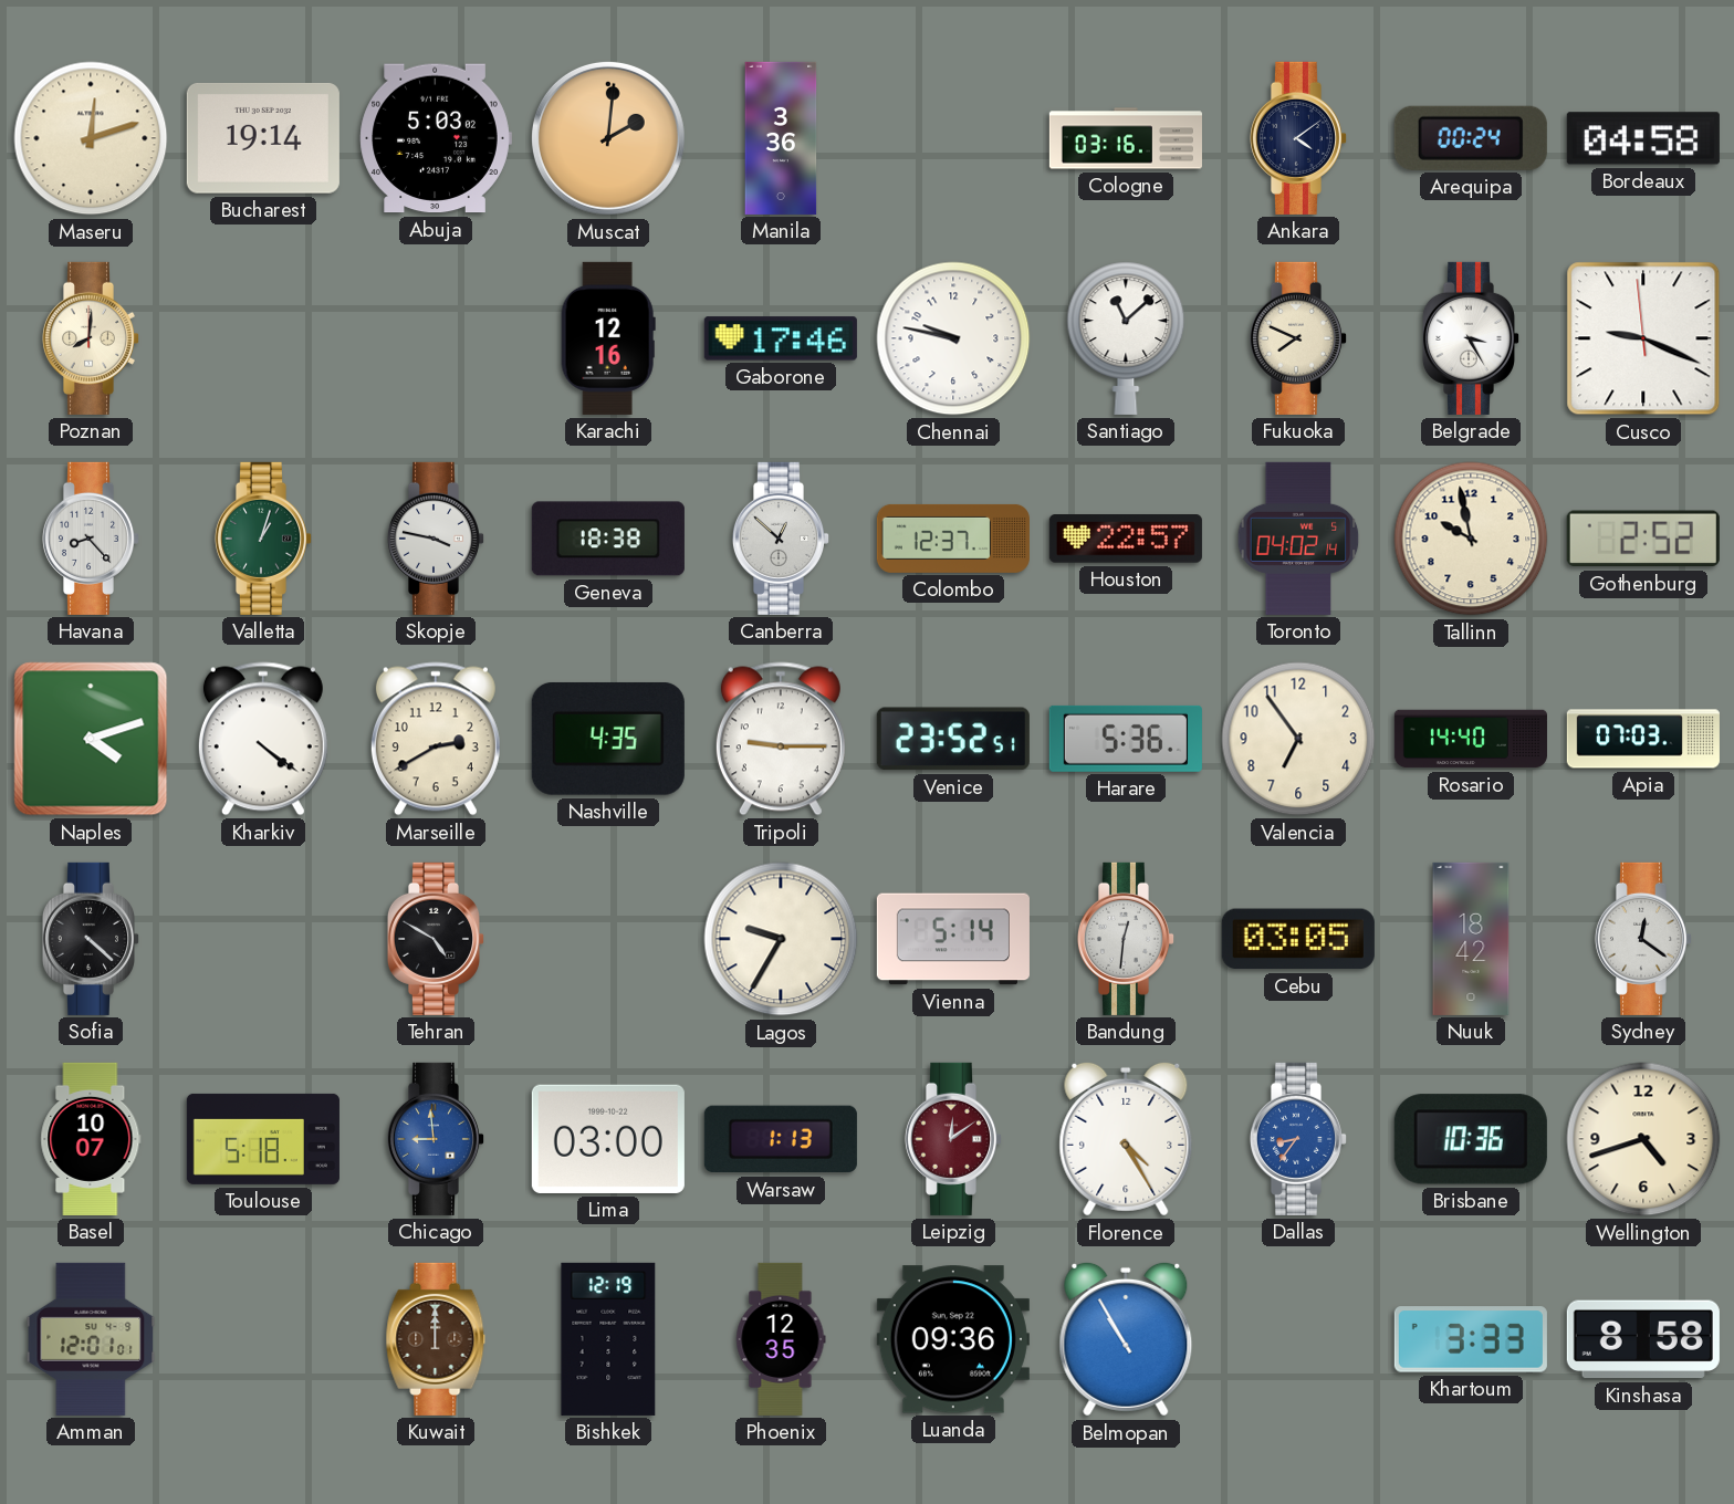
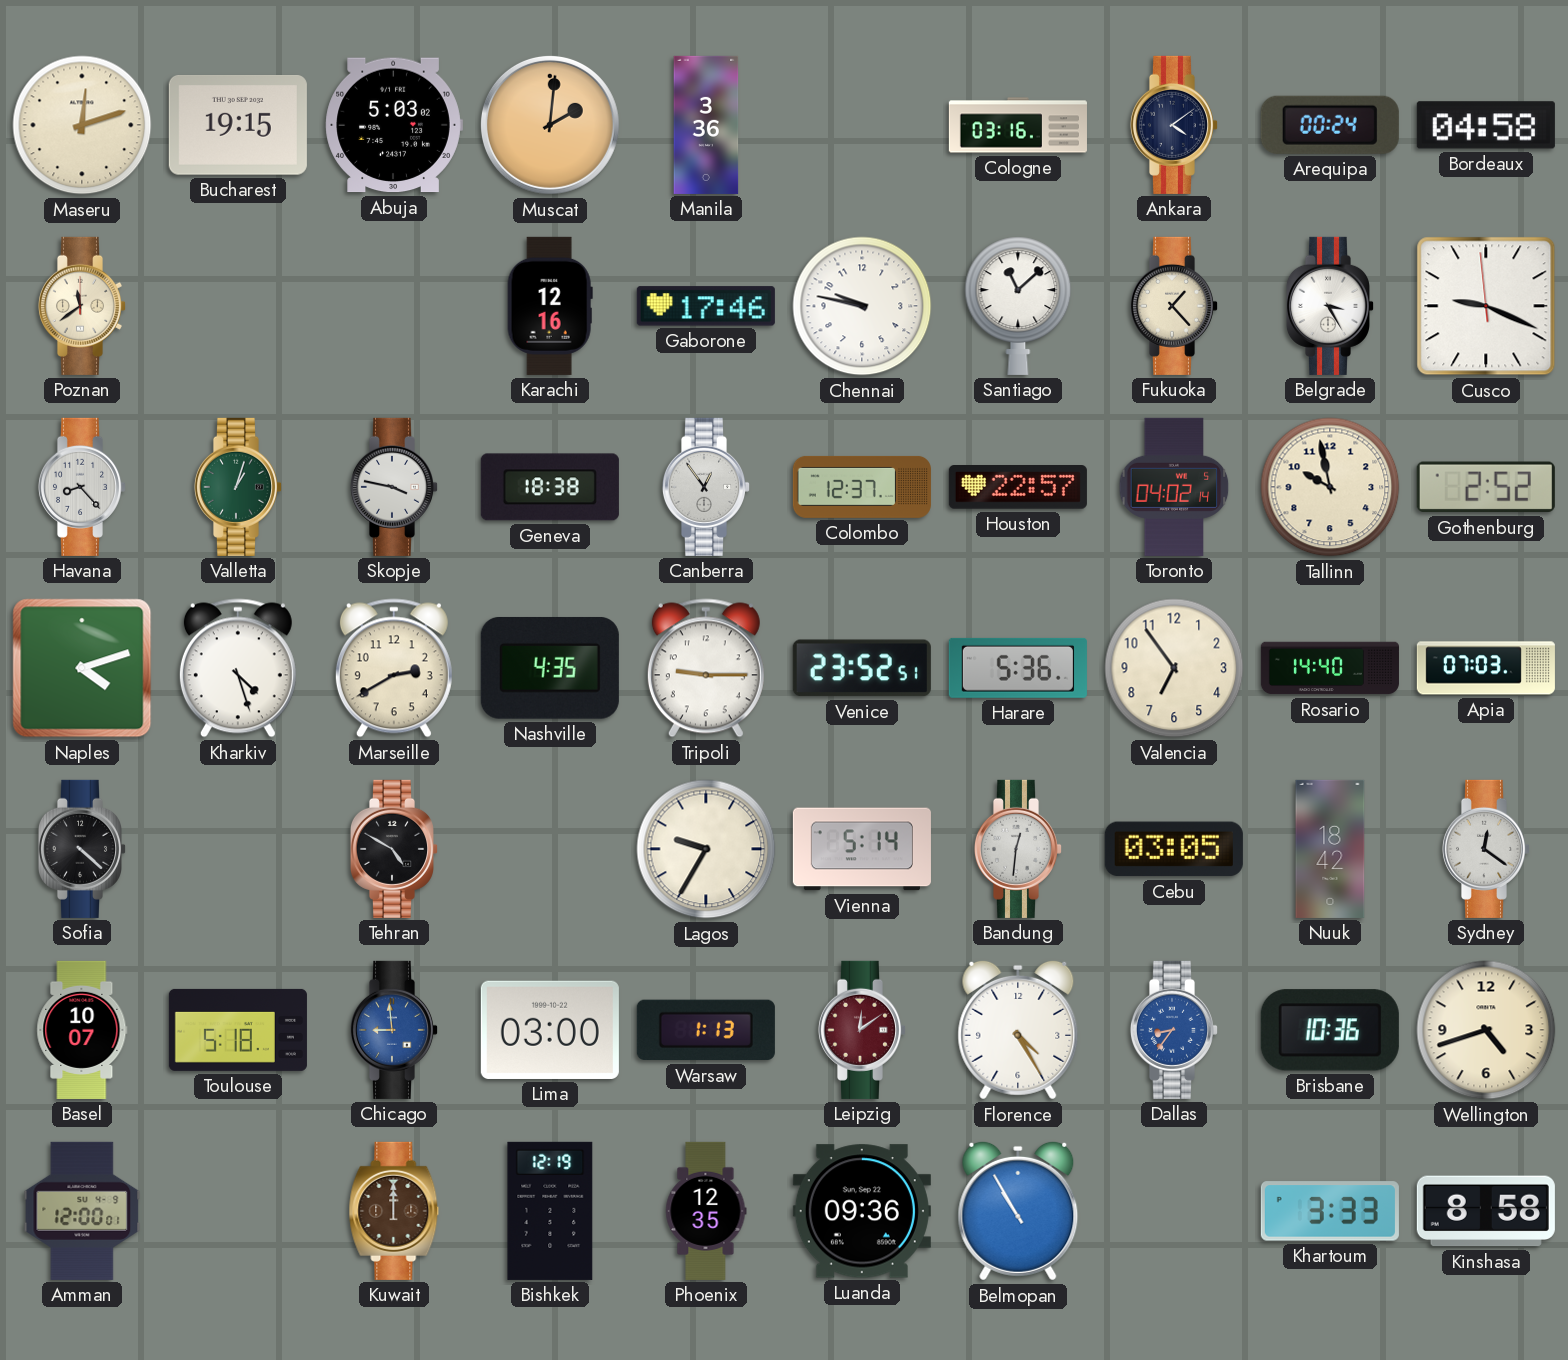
Bucharest: 19:14 -> 19:15
Poznan: 8:01 -> 11:39
Fukuoka: 7:49 -> 1:23
Canberra: 12:52 -> 12:54
Kharkiv: 4:21 -> 4:27
Amman: 12:01 -> 12:00
